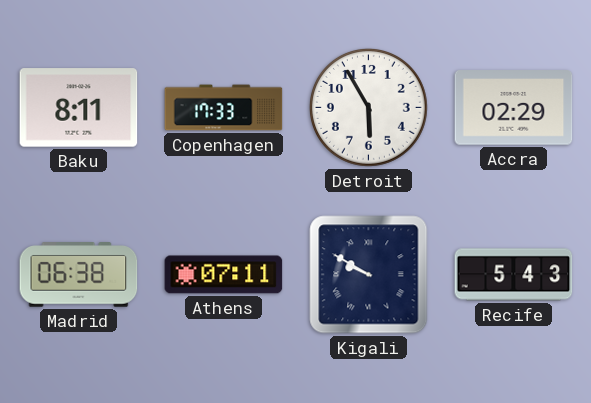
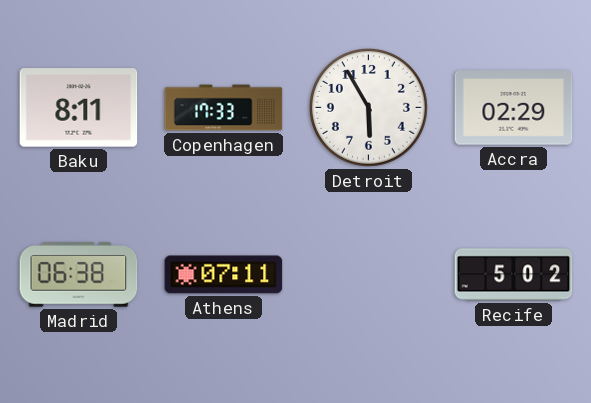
Kigali: 9:50 -> none
Recife: 5:43 -> 5:02
